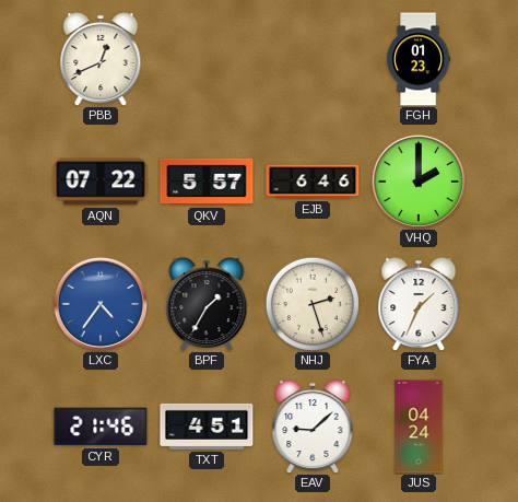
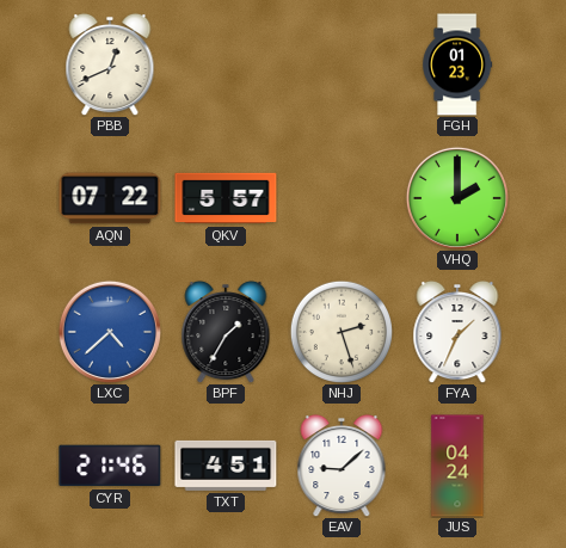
EJB: 6:46 -> none
LXC: 4:36 -> 4:38
